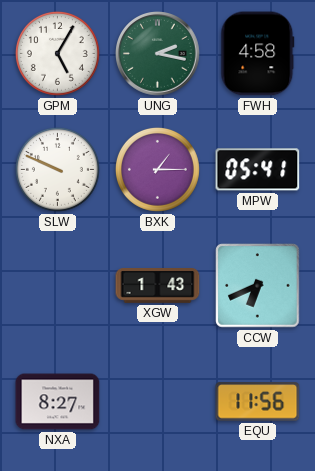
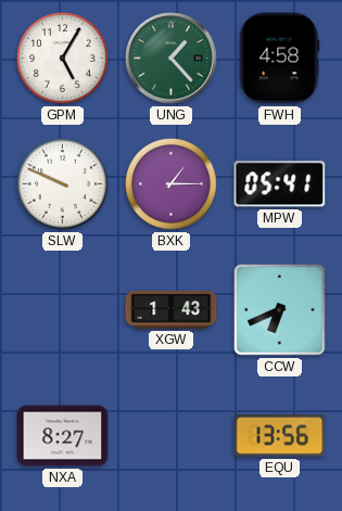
UNG: 2:17 -> 1:23
EQU: 11:56 -> 13:56
